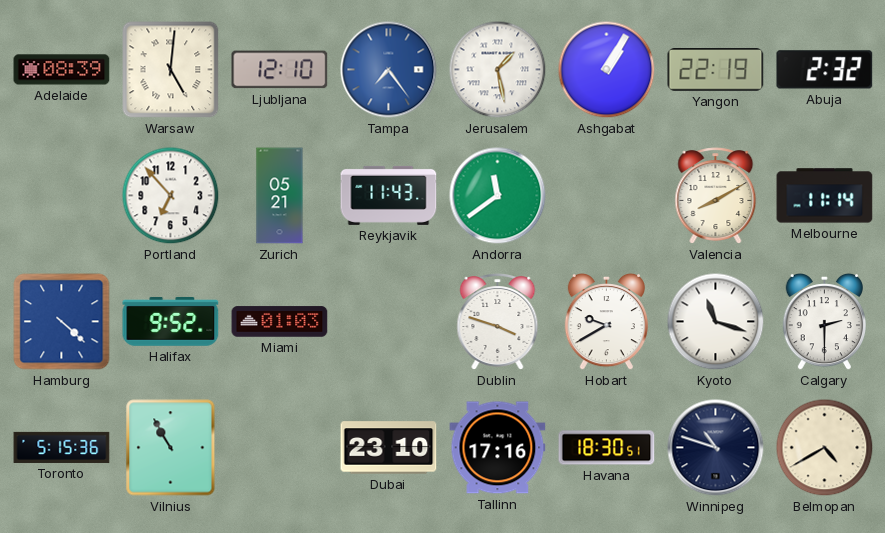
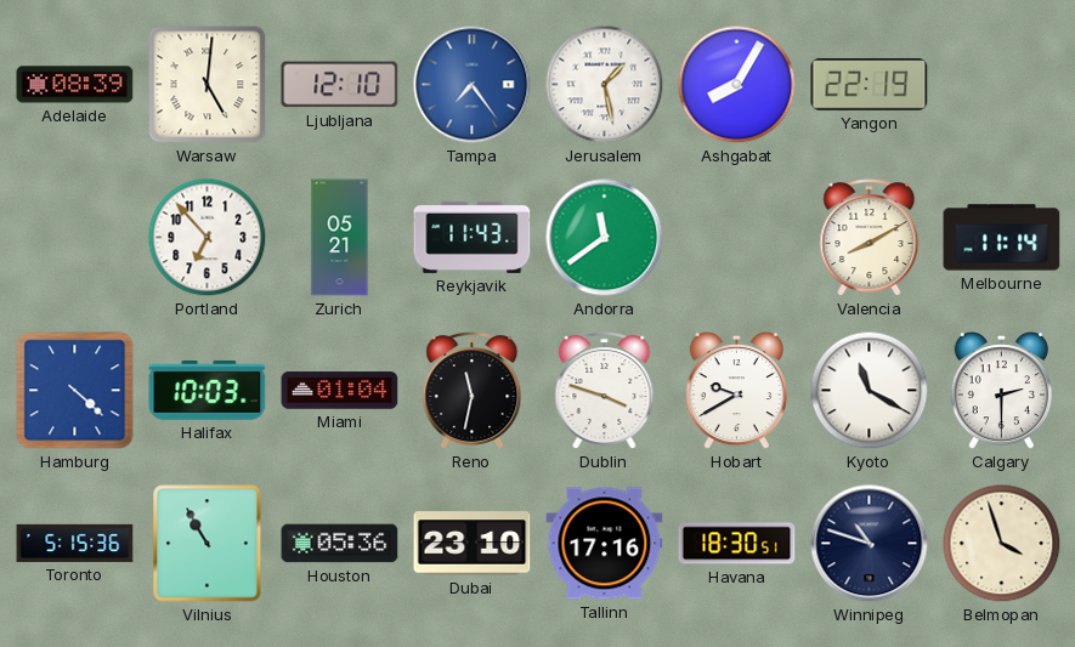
Ashgabat: 1:05 -> 8:05
Abuja: 2:32 -> none
Halifax: 9:52 -> 10:03
Miami: 01:03 -> 01:04
Reno: none -> 11:32
Kyoto: 11:18 -> 11:20
Houston: none -> 05:36
Belmopan: 4:40 -> 3:57
